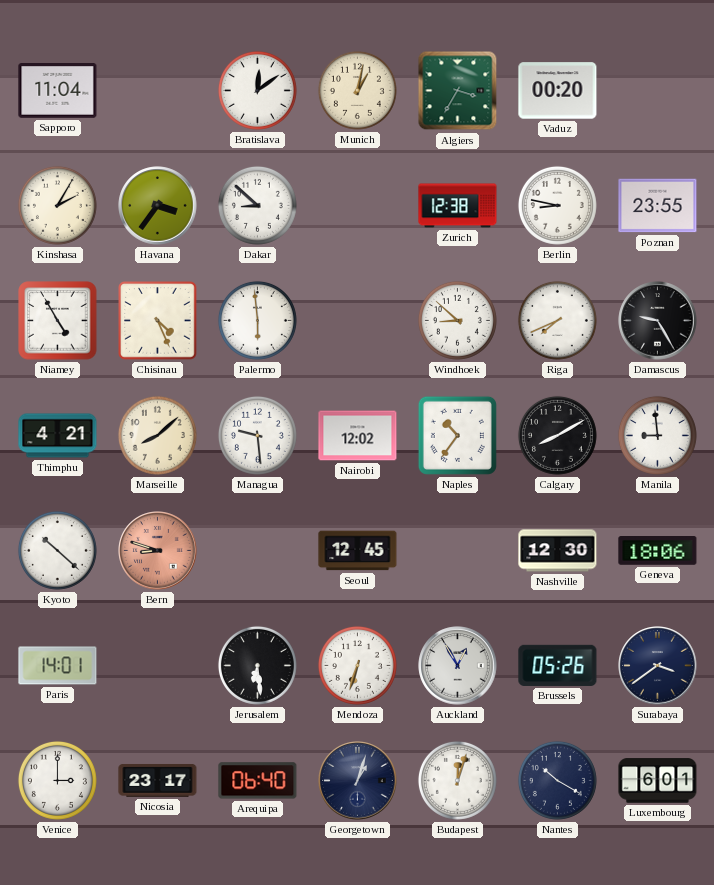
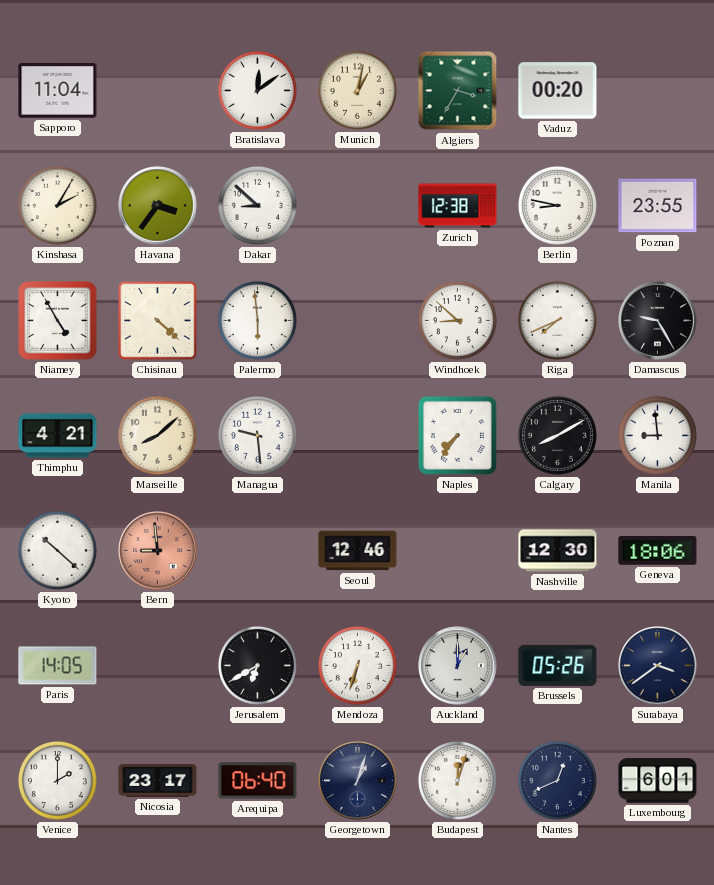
Chisinau: 4:26 -> 4:22
Nairobi: 12:02 -> none
Naples: 10:36 -> 7:36
Bern: 8:48 -> 8:59
Seoul: 12:45 -> 12:46
Paris: 14:01 -> 14:05
Jerusalem: 6:29 -> 6:40
Auckland: 12:55 -> 1:00
Venice: 3:00 -> 2:00
Nantes: 10:20 -> 12:41
